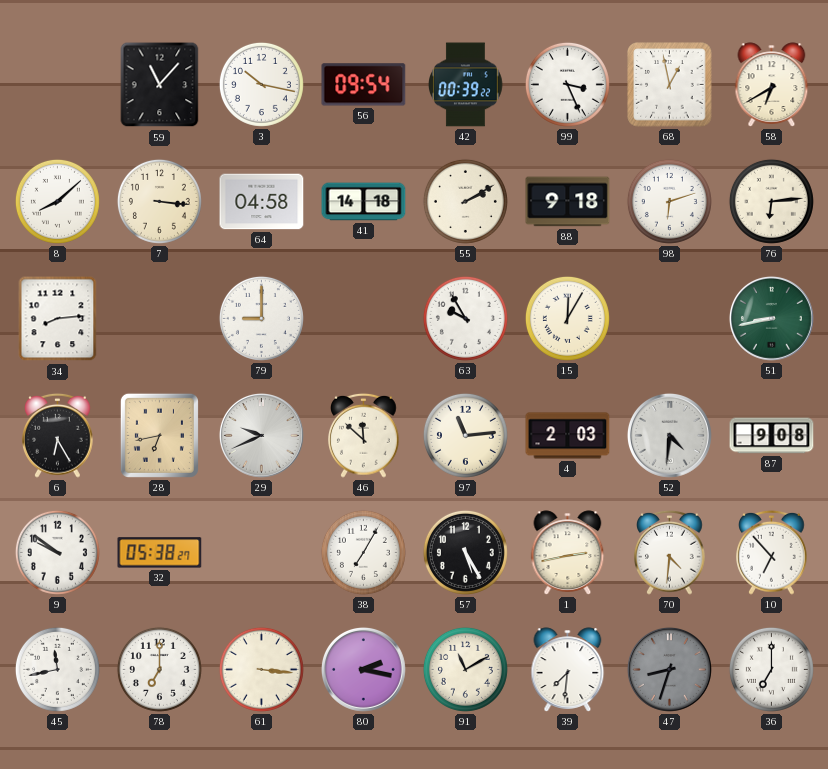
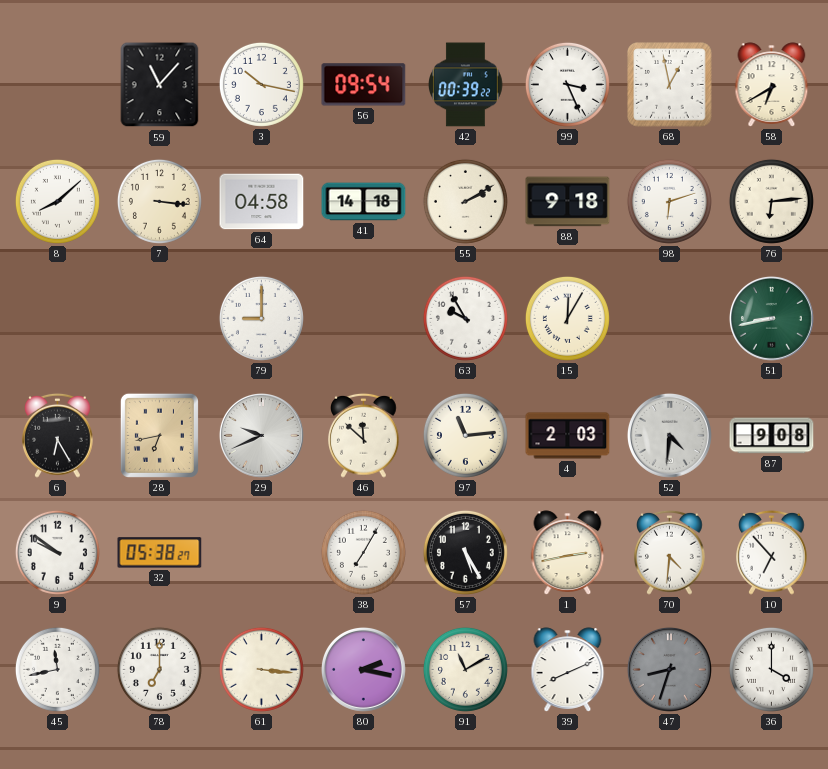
34: 8:14 -> none
39: 7:31 -> 8:11
36: 7:00 -> 4:00
